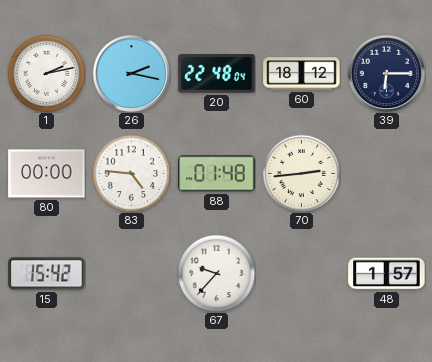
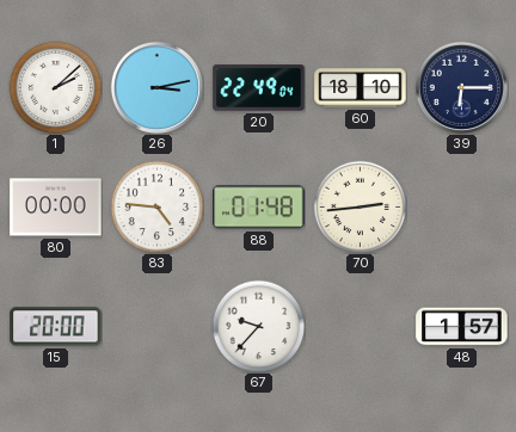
1: 2:13 -> 2:08
26: 2:17 -> 3:13
20: 22:48 -> 22:49
60: 18:12 -> 18:10
15: 15:42 -> 20:00
